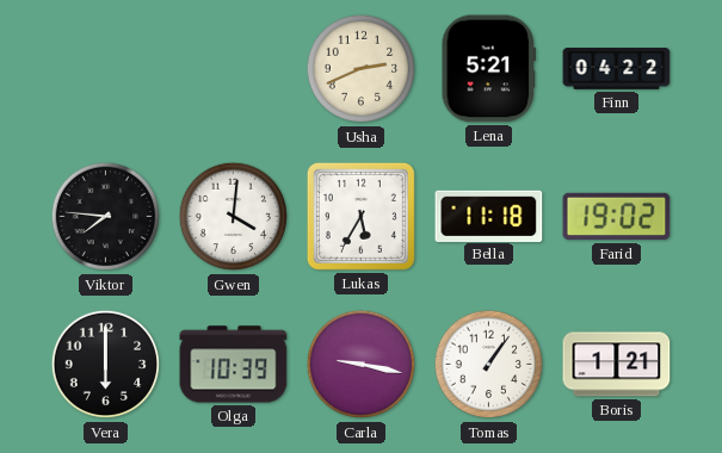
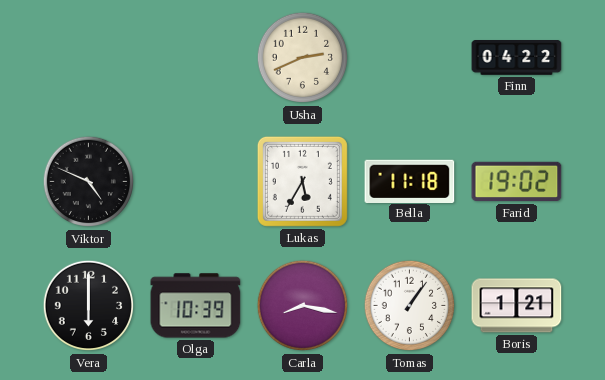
Lena: 5:21 -> none
Viktor: 7:46 -> 4:49
Gwen: 4:01 -> none
Carla: 9:17 -> 8:17
